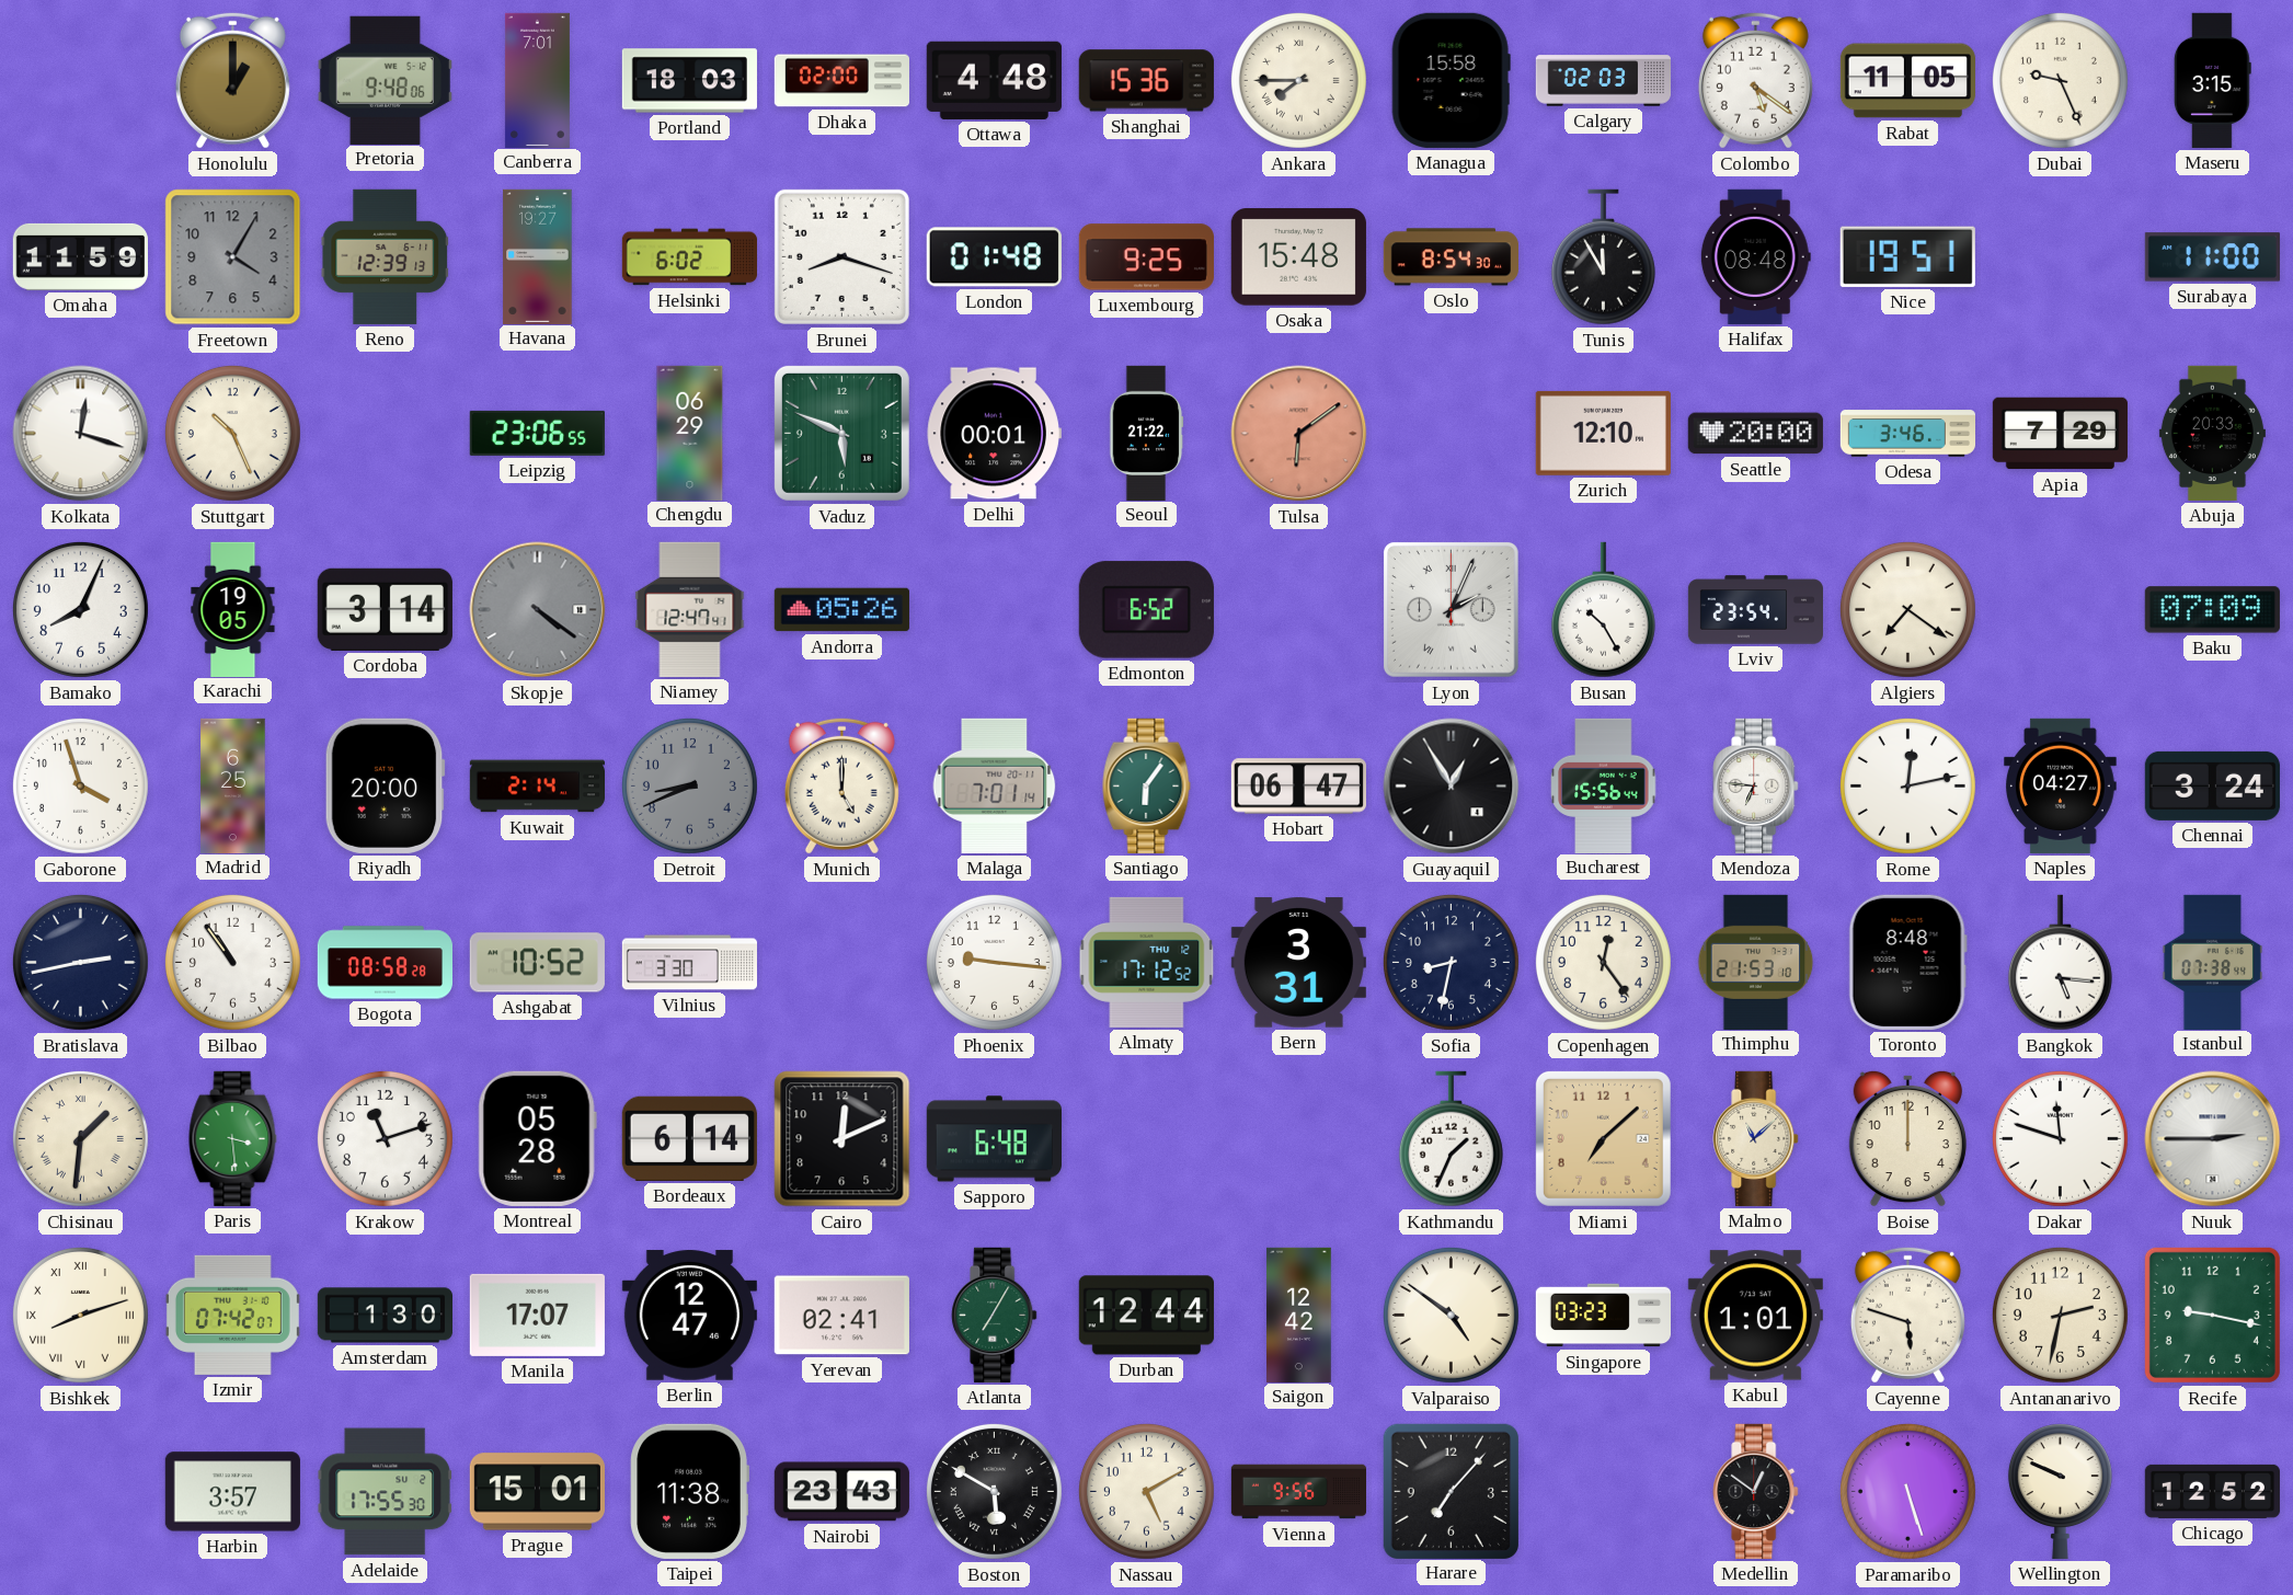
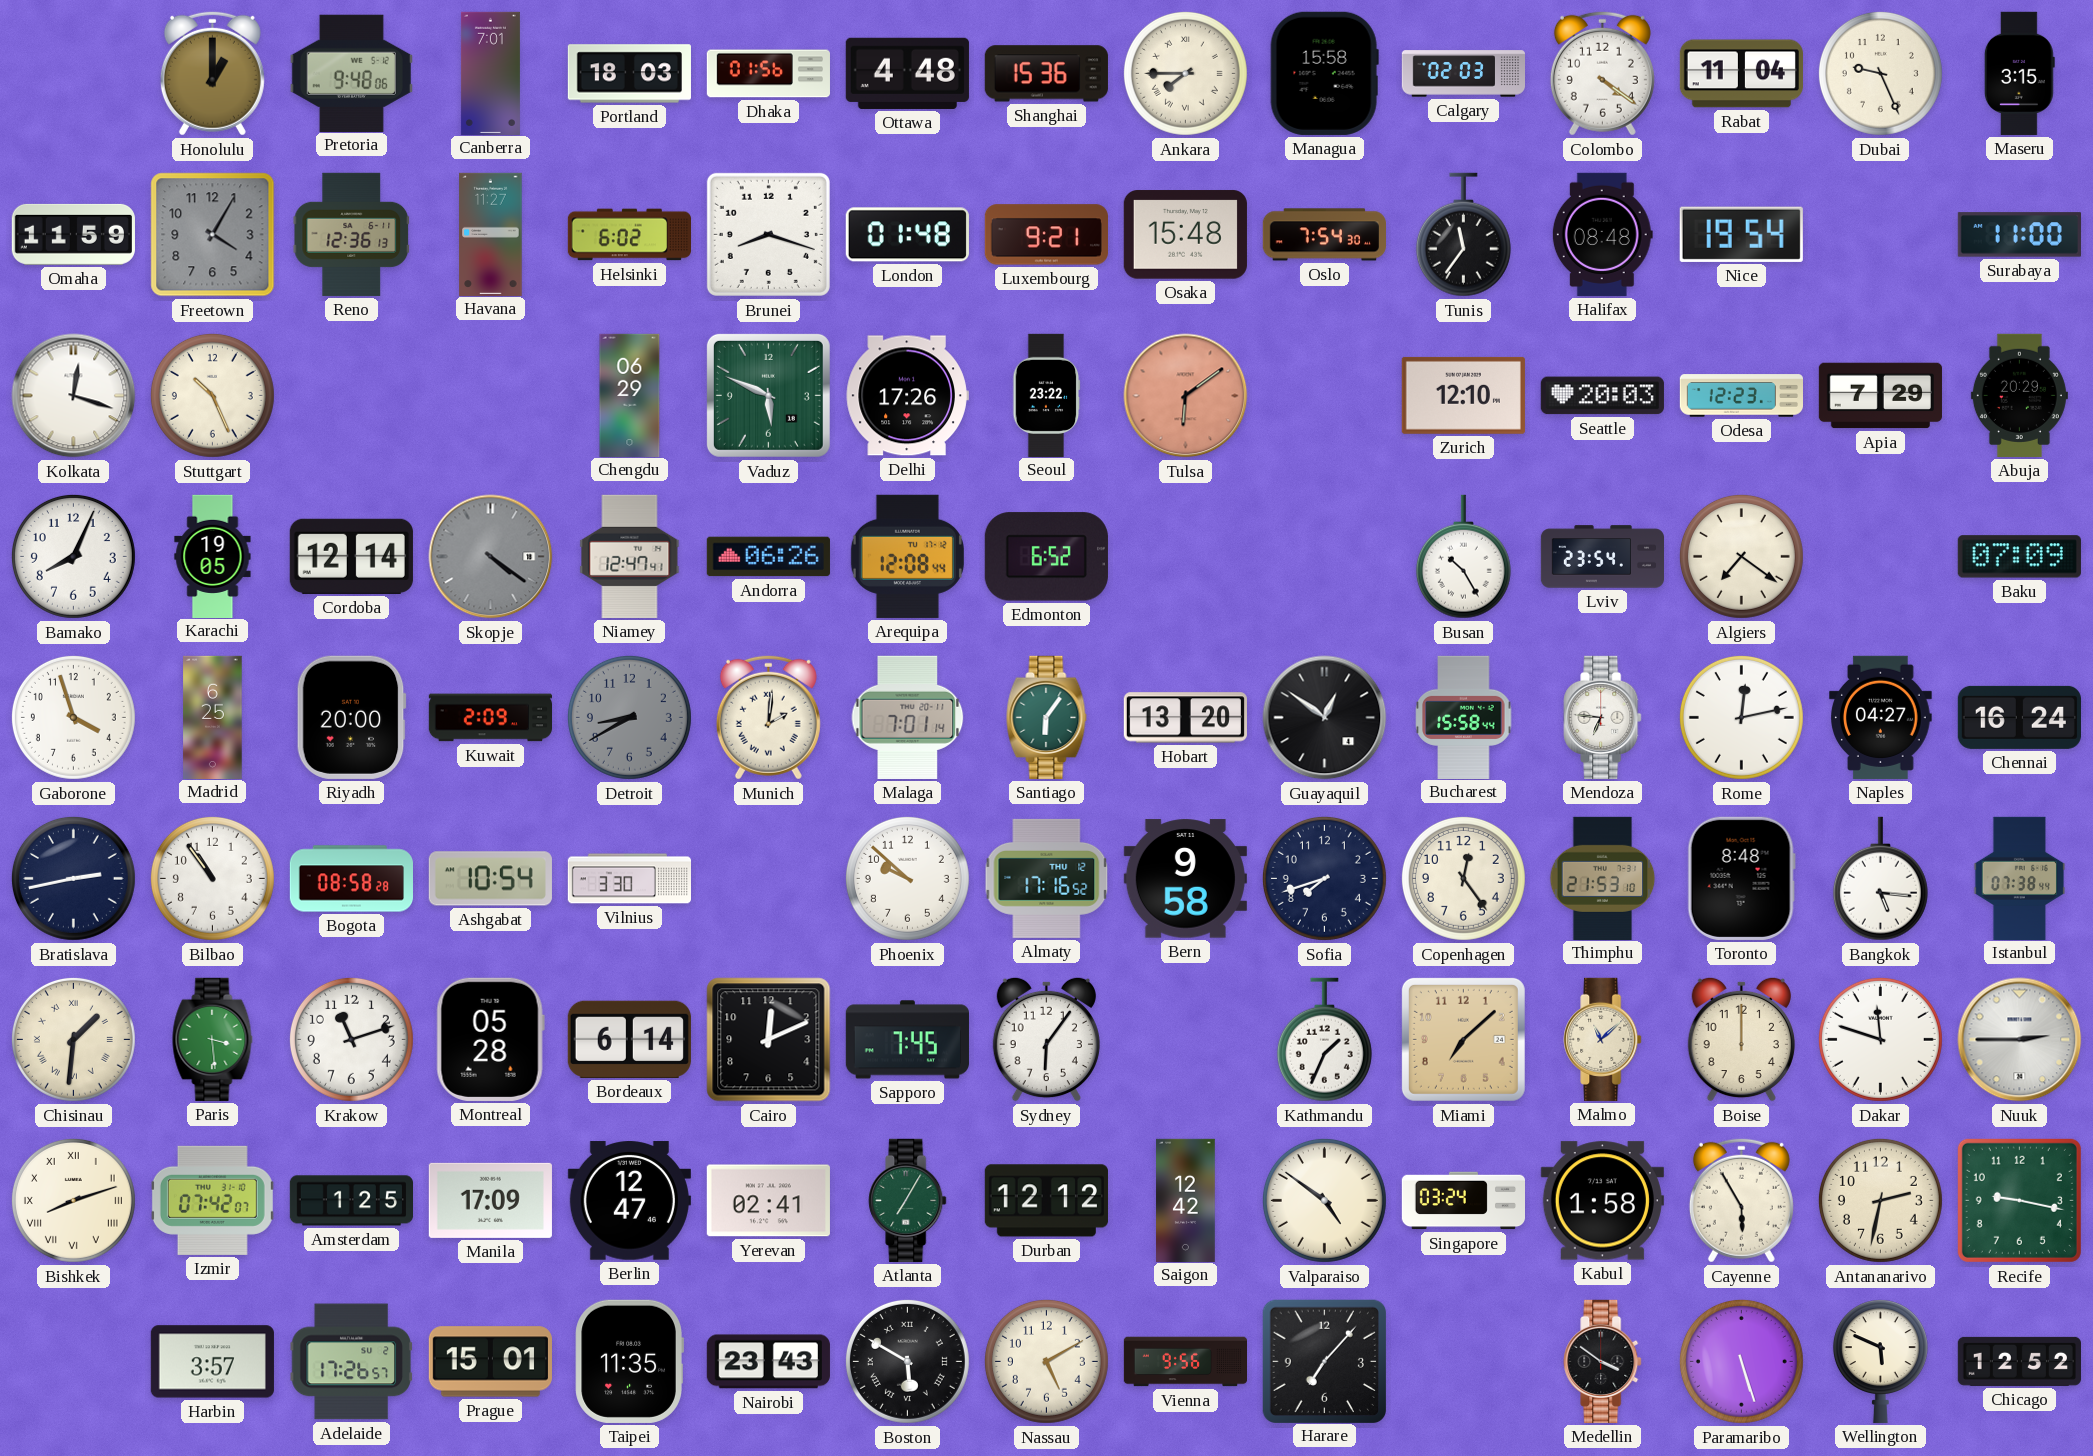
Dhaka: 02:00 -> 01:56
Colombo: 5:21 -> 4:21
Rabat: 11:05 -> 11:04
Reno: 12:39 -> 12:36
Havana: 19:27 -> 11:27
Luxembourg: 9:25 -> 9:21
Oslo: 8:54 -> 7:54
Tunis: 11:55 -> 11:36
Nice: 19:51 -> 19:54
Leipzig: 23:06 -> none
Delhi: 00:01 -> 17:26
Seoul: 21:22 -> 23:22
Seattle: 20:00 -> 20:03
Odesa: 3:46 -> 12:23
Abuja: 20:33 -> 20:29
Cordoba: 3:14 -> 12:14
Andorra: 05:26 -> 06:26
Arequipa: none -> 12:08
Lyon: 2:04 -> none
Kuwait: 2:14 -> 2:09
Detroit: 8:41 -> 8:40
Munich: 5:00 -> 2:01
Hobart: 06:47 -> 13:20
Guayaquil: 12:55 -> 12:51
Bucharest: 15:56 -> 15:58
Chennai: 3:24 -> 16:24
Ashgabat: 10:52 -> 10:54
Phoenix: 9:16 -> 9:52
Almaty: 17:12 -> 17:16
Bern: 3:31 -> 9:58
Sofia: 8:32 -> 7:42
Sapporo: 6:48 -> 7:45
Sydney: none -> 6:06
Amsterdam: 1:30 -> 1:25
Manila: 17:07 -> 17:09
Durban: 12:44 -> 12:12
Singapore: 03:23 -> 03:24
Kabul: 1:01 -> 1:58
Cayenne: 5:48 -> 5:55
Adelaide: 17:55 -> 17:26
Taipei: 11:38 -> 11:35
Medellin: 12:51 -> 3:51
Wellington: 9:49 -> 5:49
